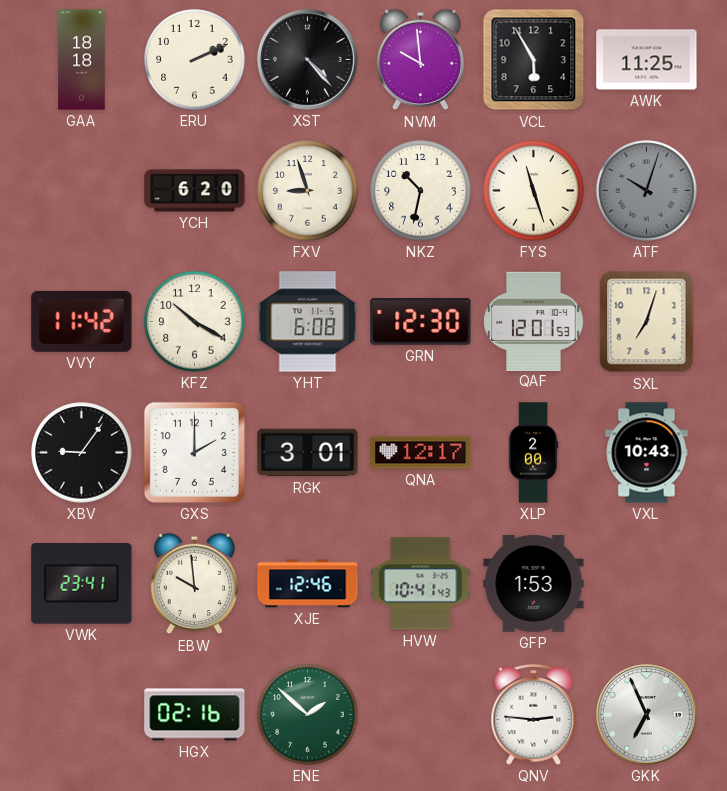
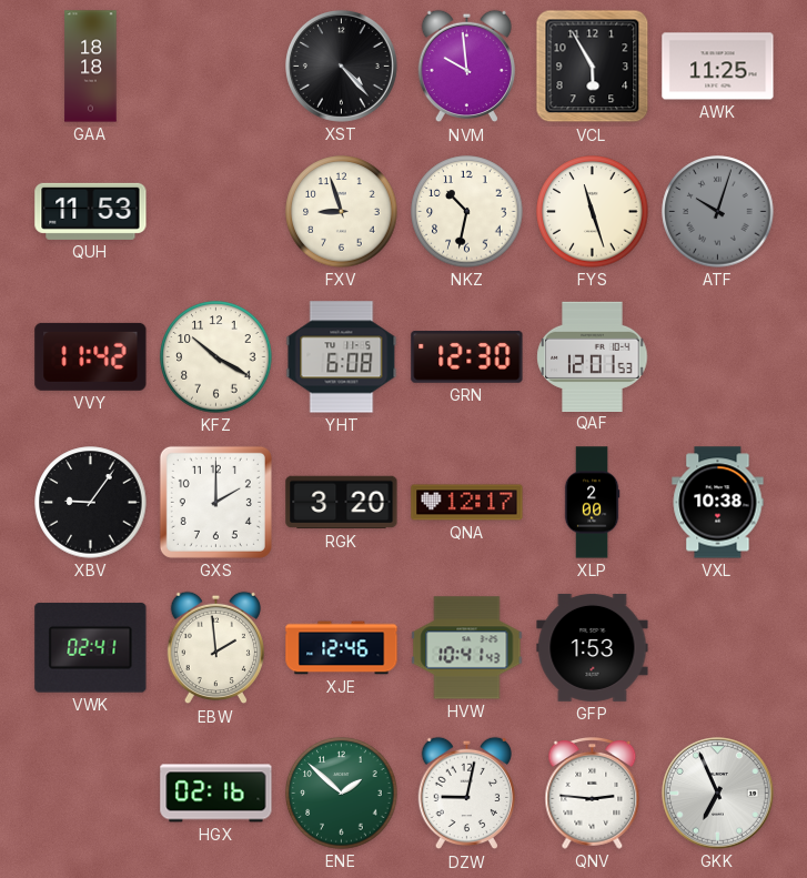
ERU: 2:11 -> none
QUH: none -> 11:53
YCH: 6:20 -> none
SXL: 7:03 -> none
RGK: 3:01 -> 3:20
VXL: 10:43 -> 10:38
VWK: 23:41 -> 02:41
EBW: 9:59 -> 1:59
DZW: none -> 9:02
